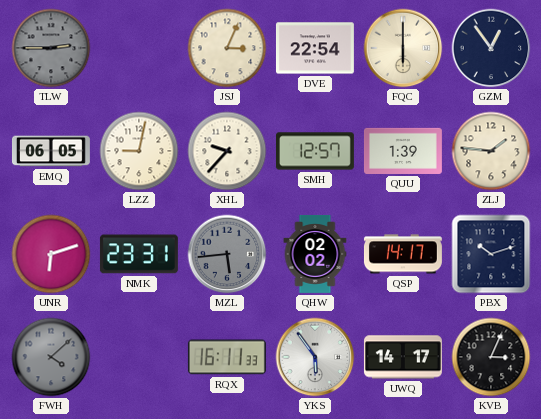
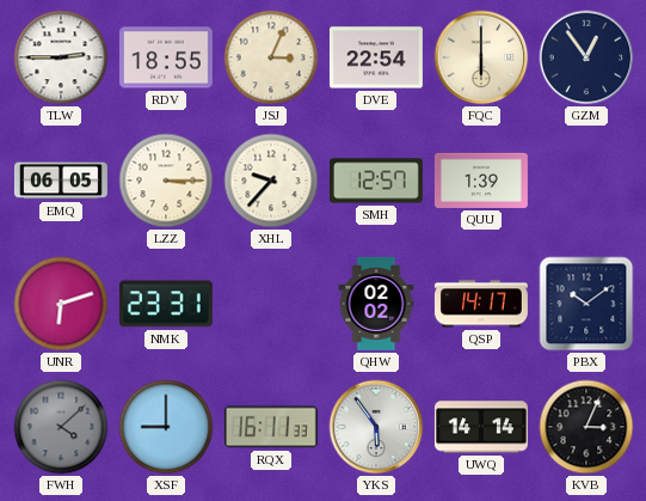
TLW dial: grey -> white
RDV: none -> 18:55
LZZ: 9:02 -> 3:15
ZLJ: 1:46 -> none
MZL: 5:44 -> none
PBX: 10:12 -> 10:09
XSF: none -> 9:00
UWQ: 14:17 -> 14:14
